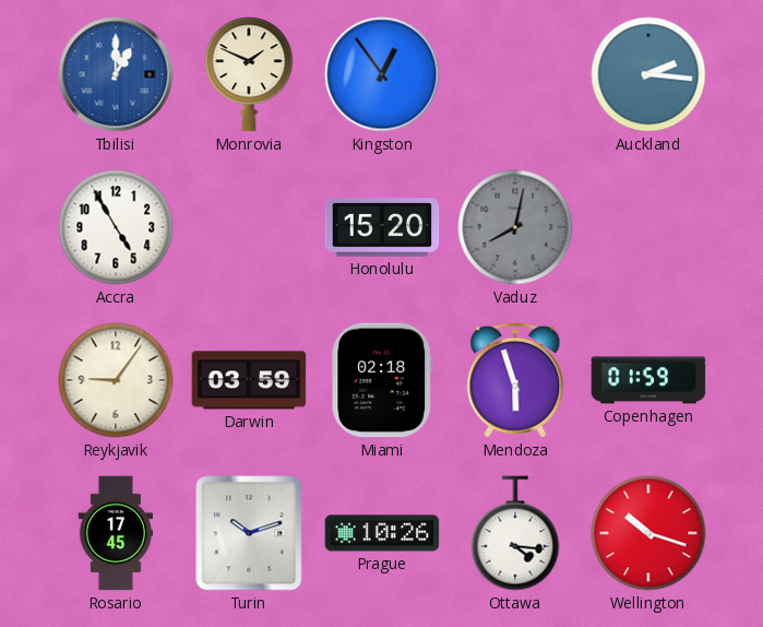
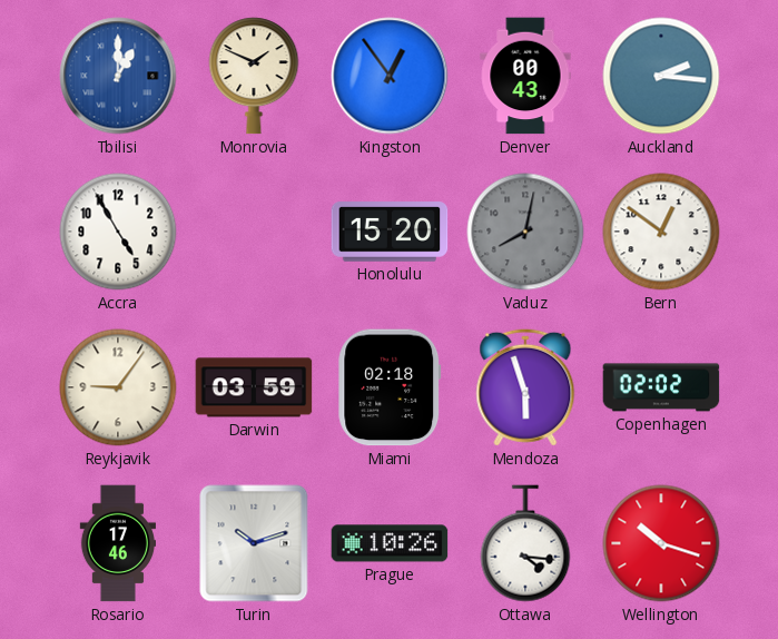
Denver: none -> 00:43
Bern: none -> 12:51
Copenhagen: 01:59 -> 02:02
Rosario: 17:45 -> 17:46
